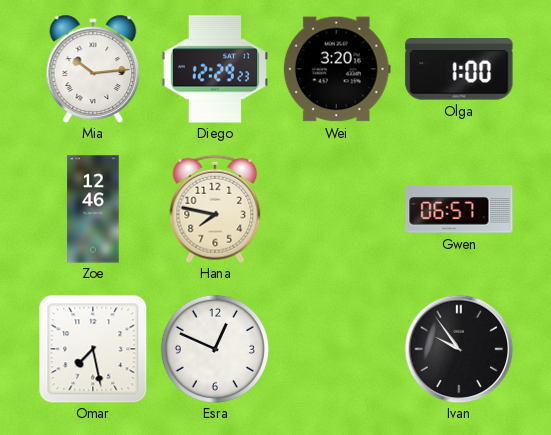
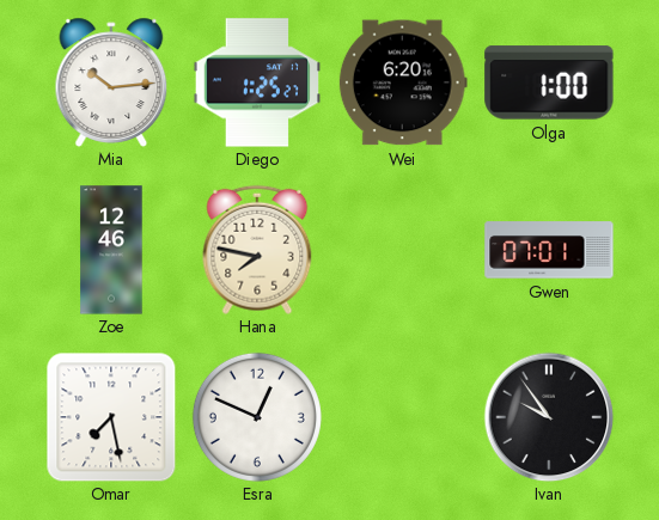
Diego: 12:29 -> 1:25
Wei: 3:20 -> 6:20
Gwen: 06:57 -> 07:01
